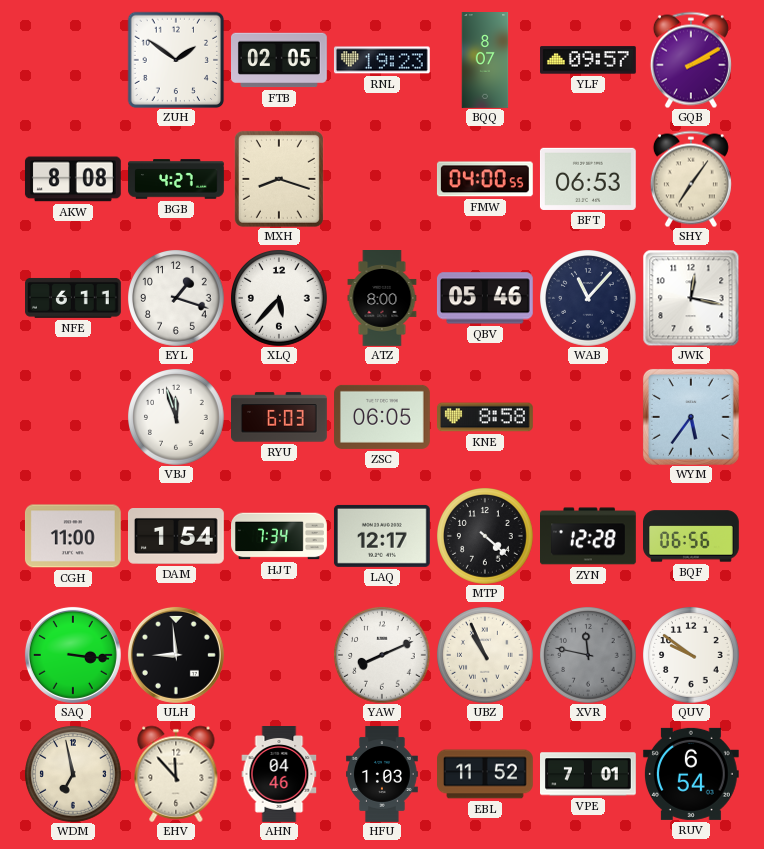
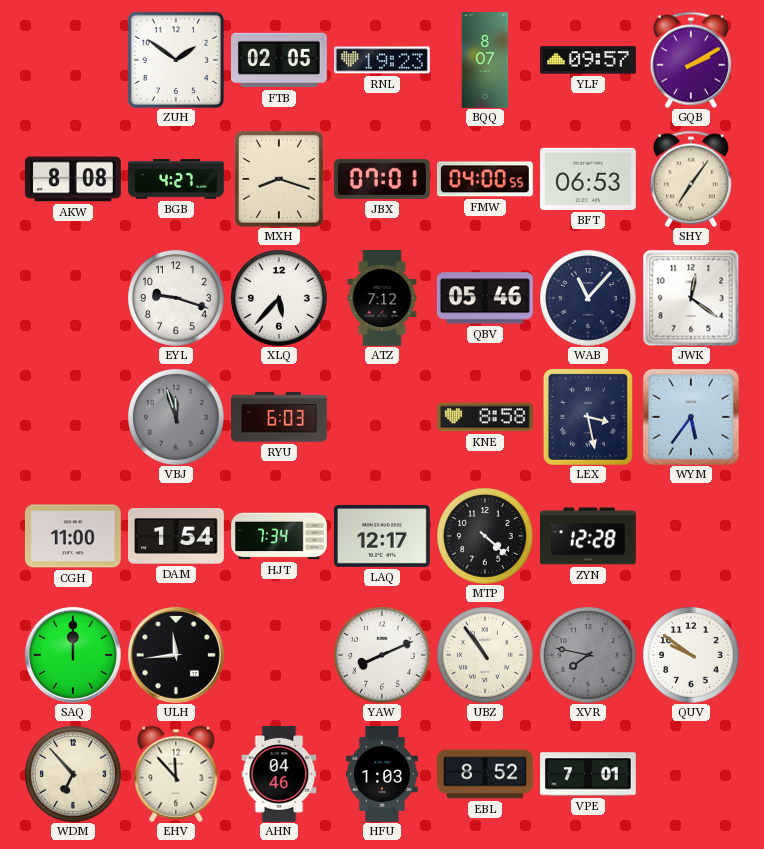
JBX: none -> 07:01
NFE: 6:11 -> none
EYL: 1:18 -> 9:18
ATZ: 8:00 -> 7:12
JWK: 12:17 -> 12:21
VBJ dial: white -> grey
ZSC: 06:05 -> none
LEX: none -> 3:28
BQF: 06:56 -> none
SAQ: 3:16 -> 12:00
ULH: 8:59 -> 11:44
UBZ: 10:56 -> 10:54
XVR: 11:47 -> 7:47
WDM: 6:58 -> 6:53
EBL: 11:52 -> 8:52
RUV: 6:54 -> none
